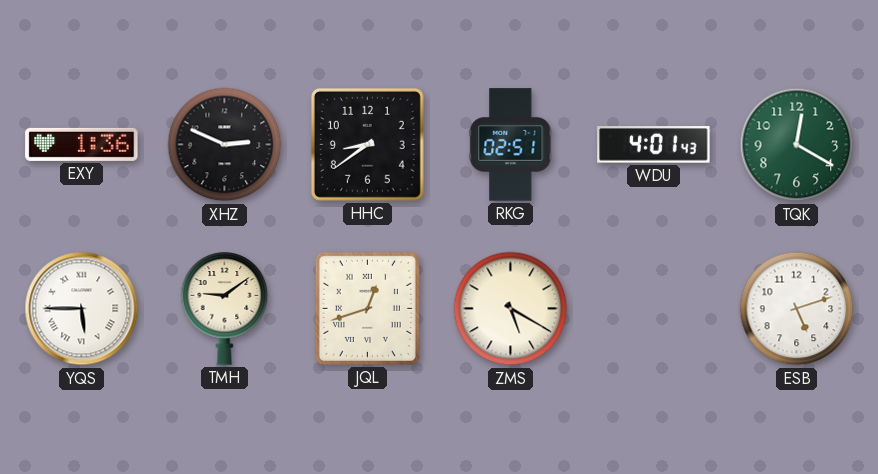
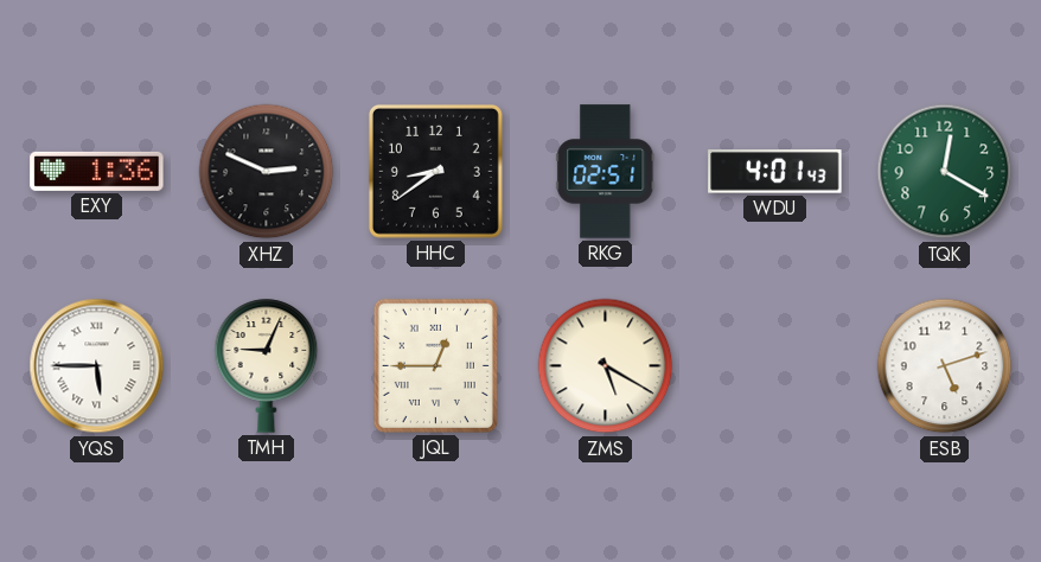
TMH: 9:09 -> 9:04
JQL: 12:42 -> 12:45
